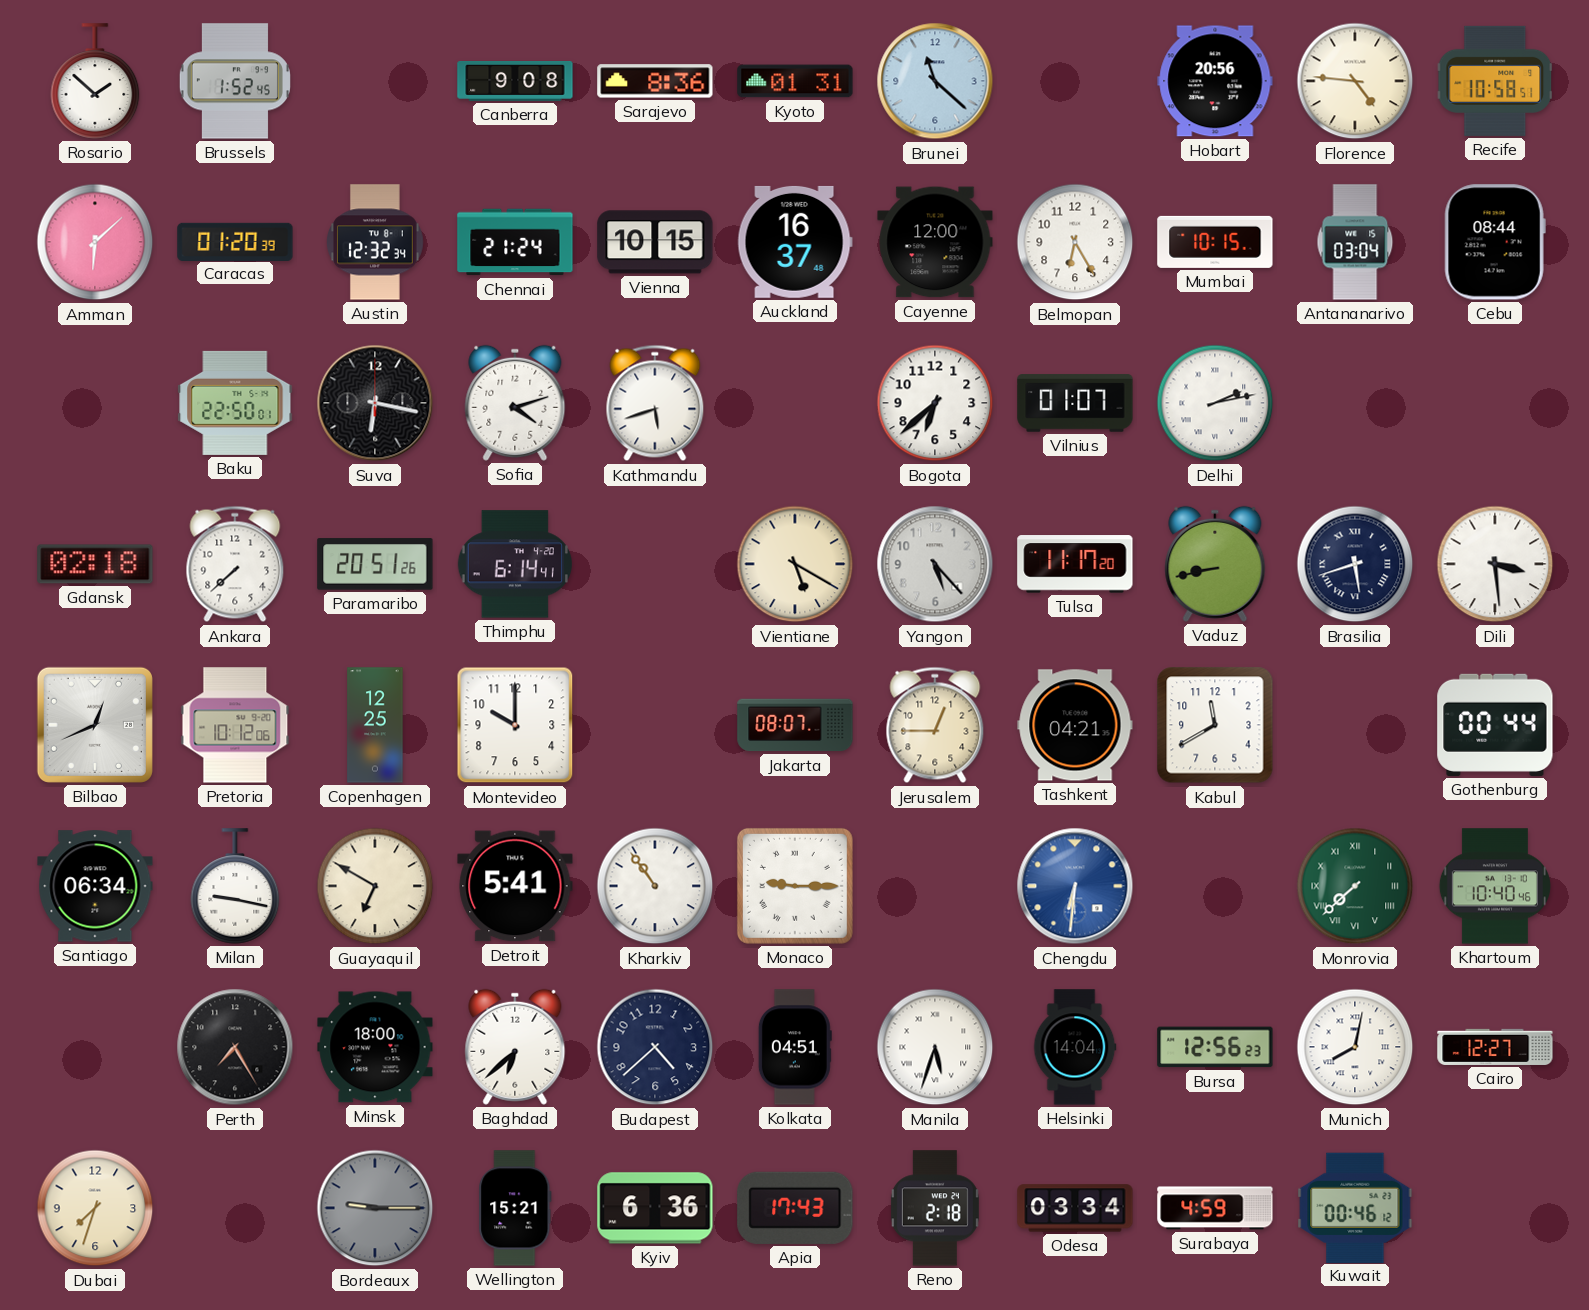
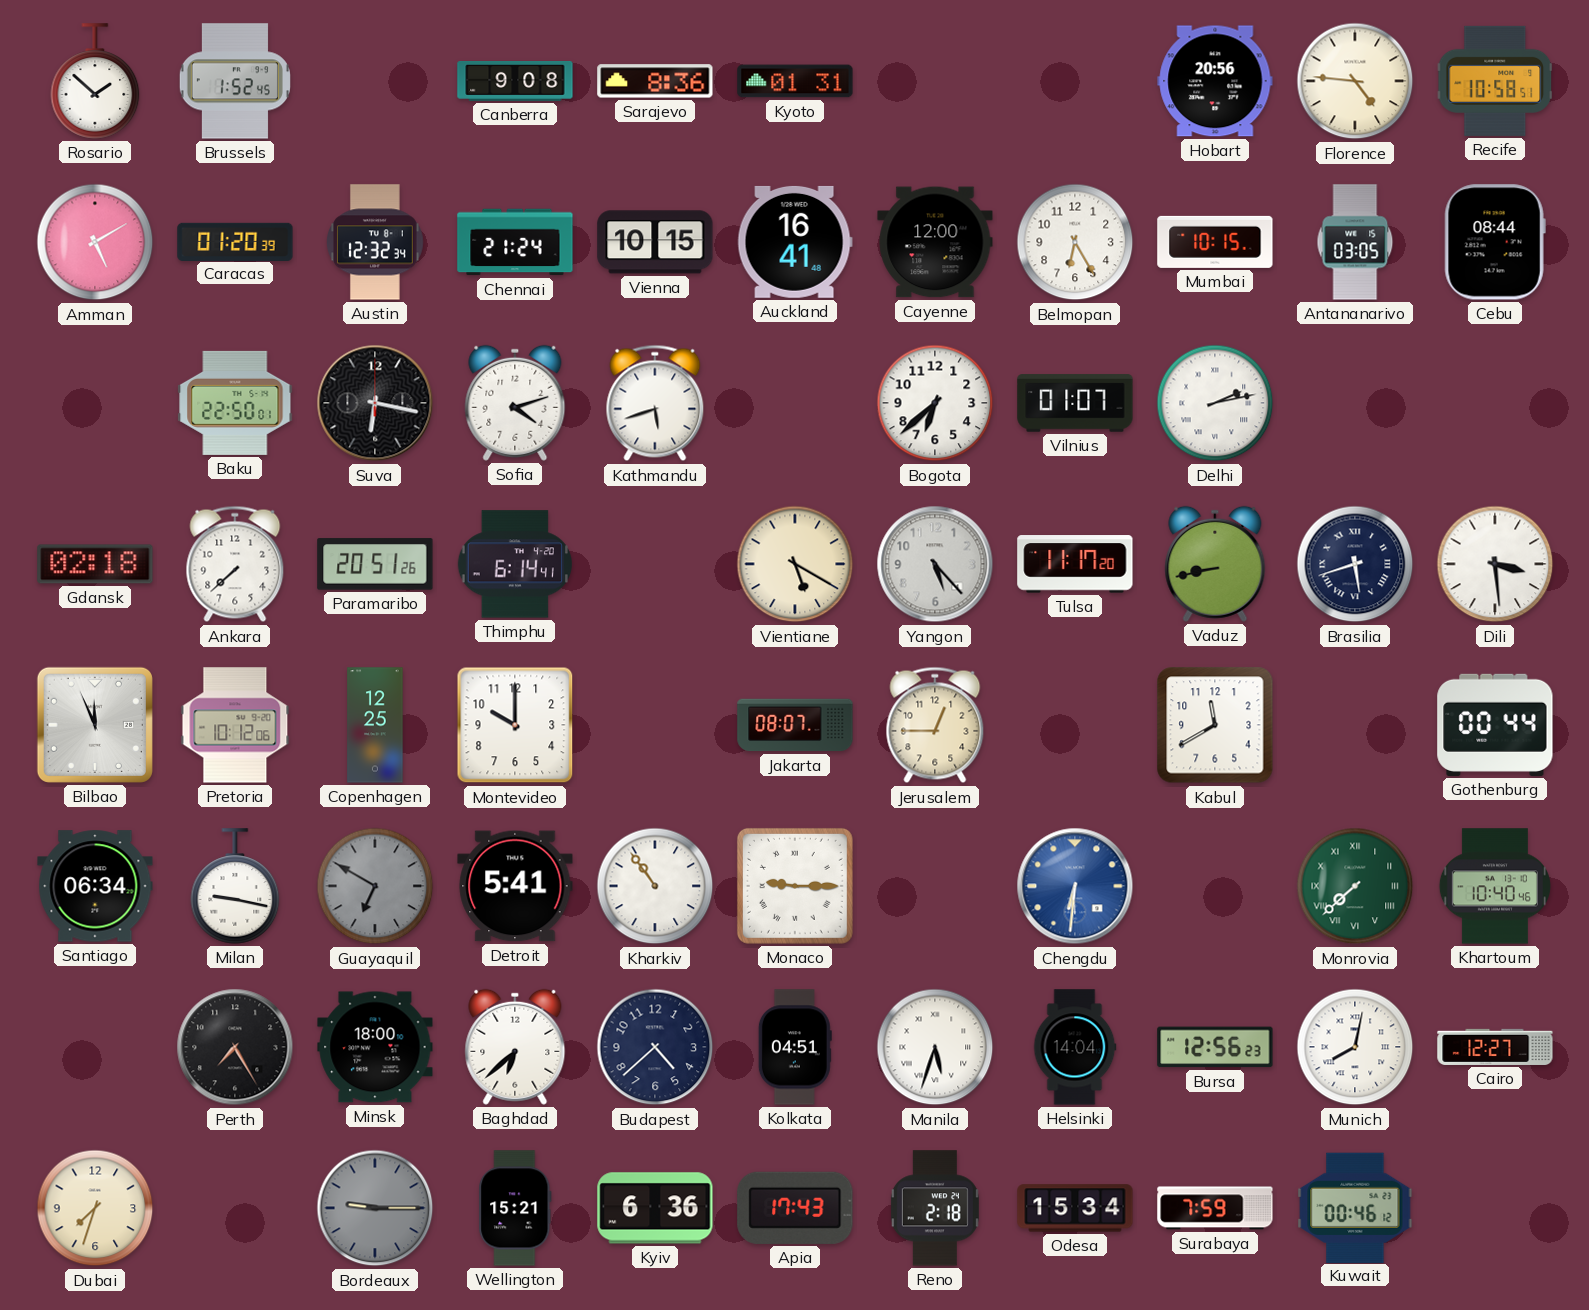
Brunei: 11:22 -> none
Amman: 6:08 -> 5:10
Auckland: 16:37 -> 16:41
Antananarivo: 03:04 -> 03:05
Bilbao: 12:41 -> 11:56
Tashkent: 04:21 -> none
Guayaquil dial: cream -> grey
Odesa: 03:34 -> 15:34
Surabaya: 4:59 -> 7:59
